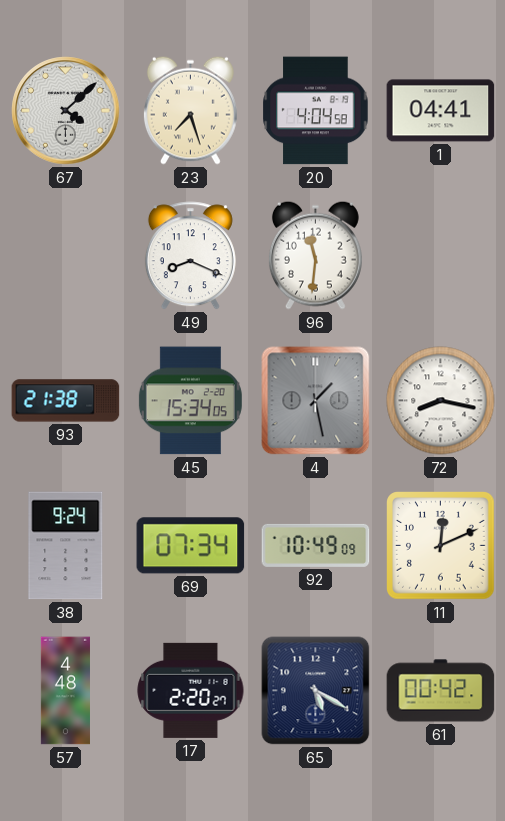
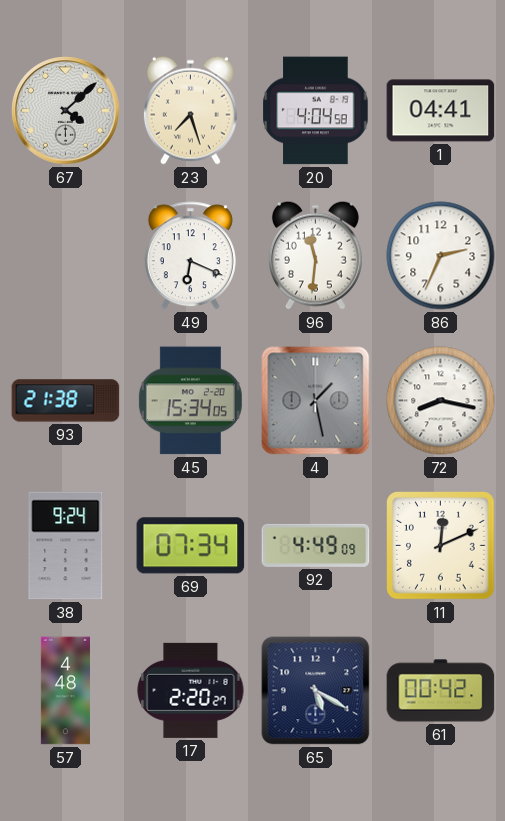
49: 8:19 -> 6:19
86: none -> 2:34
92: 10:49 -> 4:49
